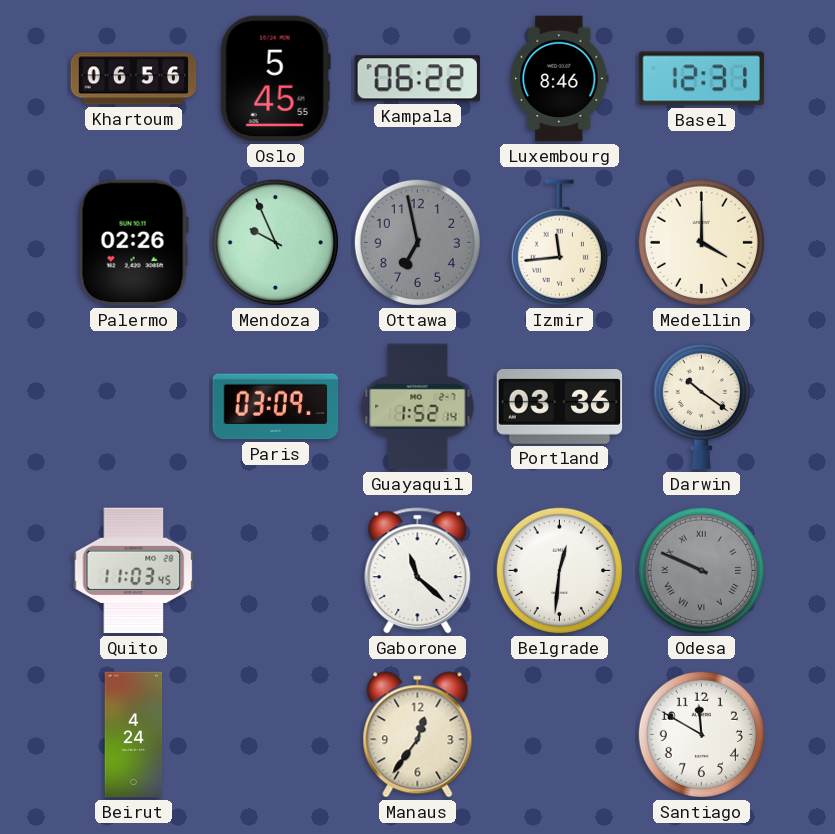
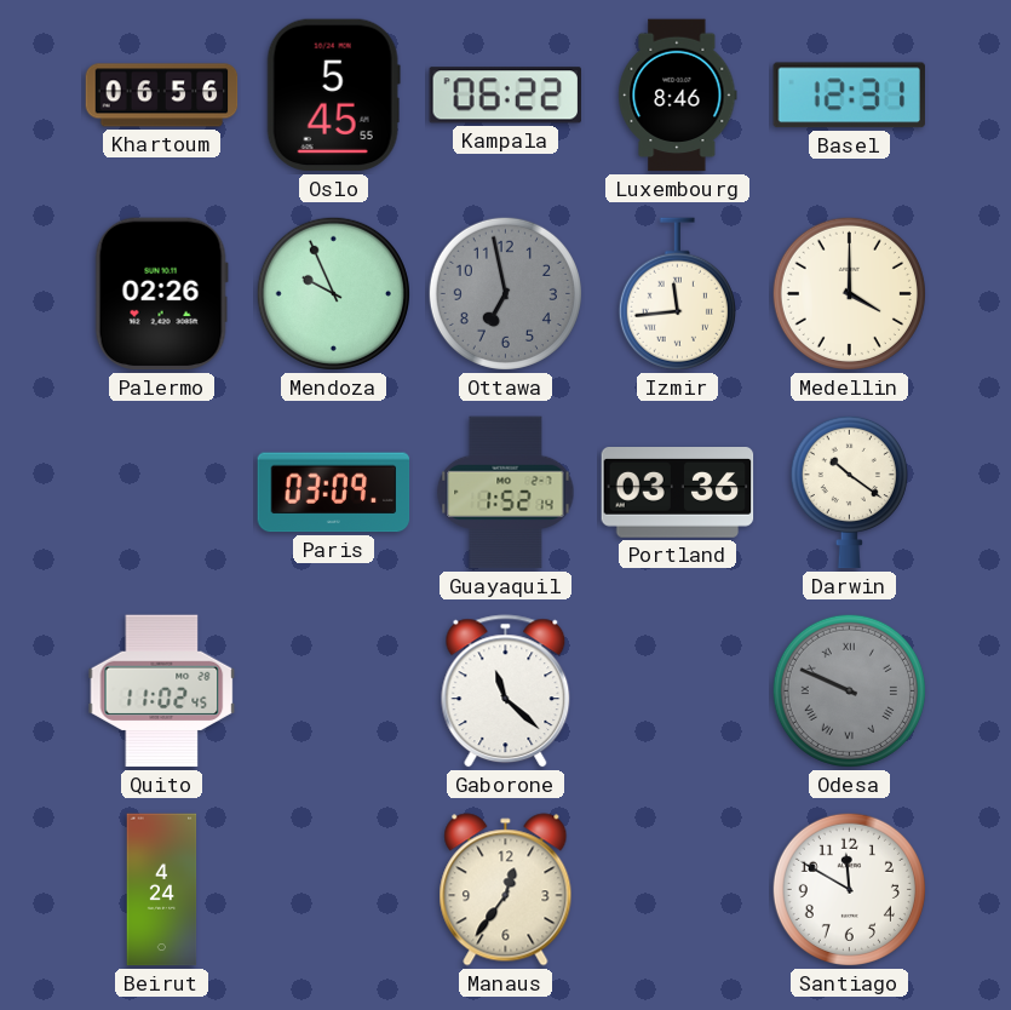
Quito: 11:03 -> 11:02
Belgrade: 12:31 -> none
